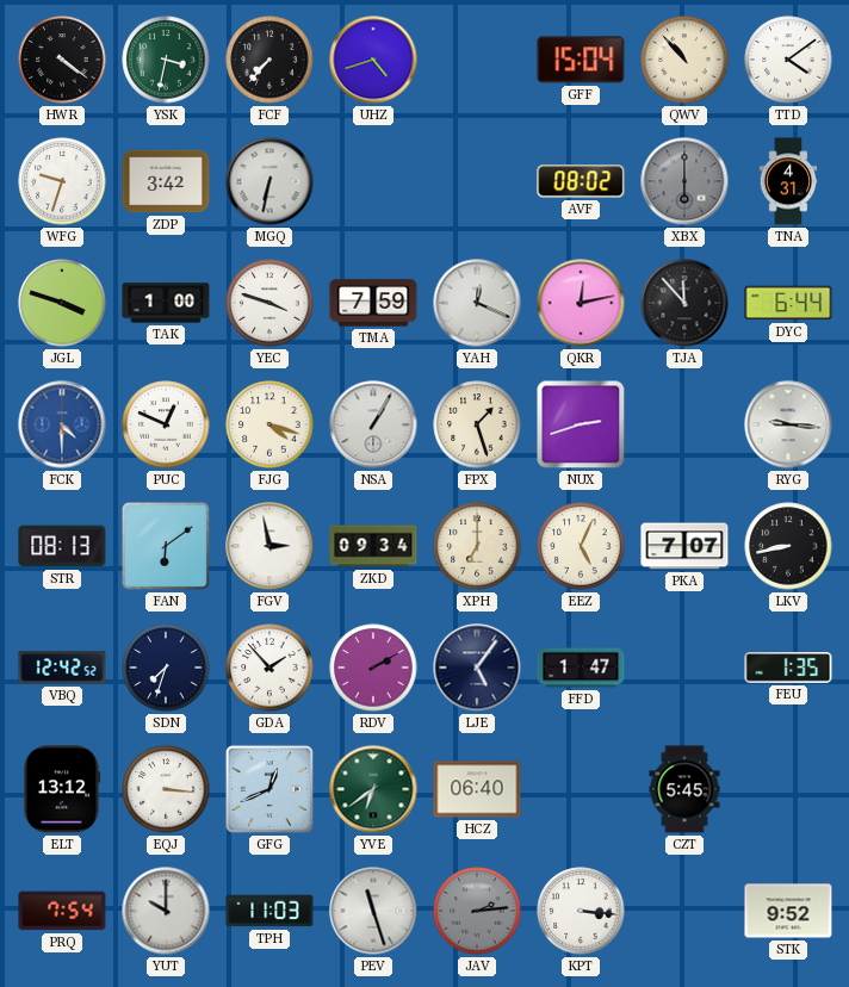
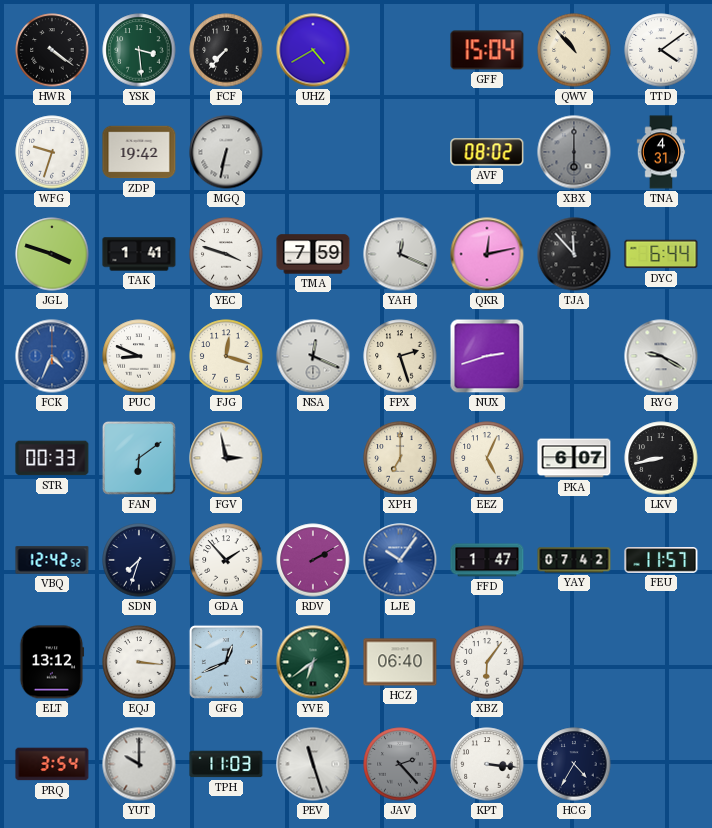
YSK: 3:32 -> 3:29
UHZ: 4:42 -> 4:40
ZDP: 3:42 -> 19:42
TAK: 1:00 -> 1:41
FCK: 4:30 -> 4:34
PUC: 12:49 -> 8:49
FJG: 4:18 -> 12:18
NSA: 1:05 -> 12:19
FPX: 1:27 -> 2:27
RYG: 9:16 -> 9:20
STR: 08:13 -> 00:33
ZKD: 09:34 -> none
PKA: 7:07 -> 6:07
LJE: 5:06 -> 10:06
LJE dial: navy -> blue
YAY: none -> 07:42
FEU: 1:35 -> 11:57
XBZ: none -> 6:06
CZT: 5:45 -> none
PRQ: 7:54 -> 3:54
JAV: 2:14 -> 2:23
HCG: none -> 4:35
STK: 9:52 -> none
